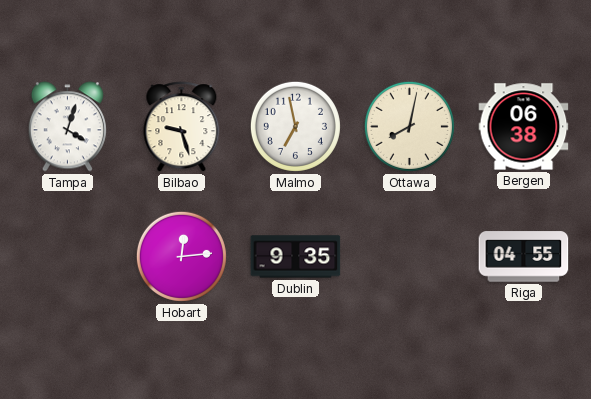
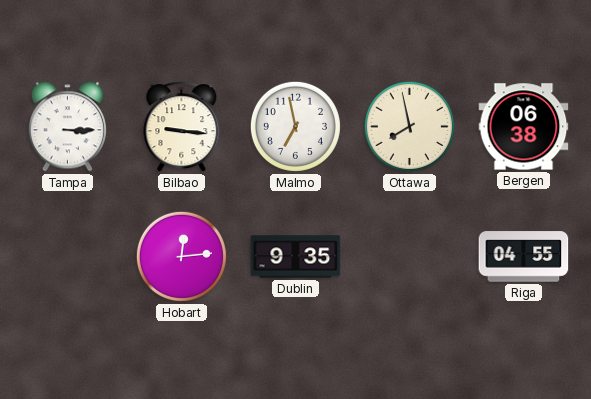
Tampa: 4:03 -> 3:15
Bilbao: 9:27 -> 9:16
Ottawa: 8:02 -> 7:58
